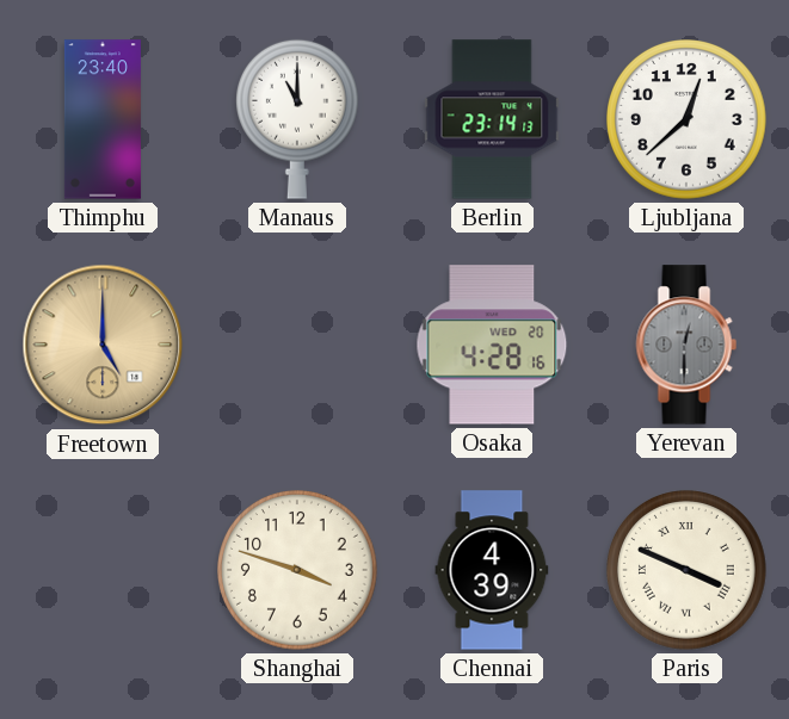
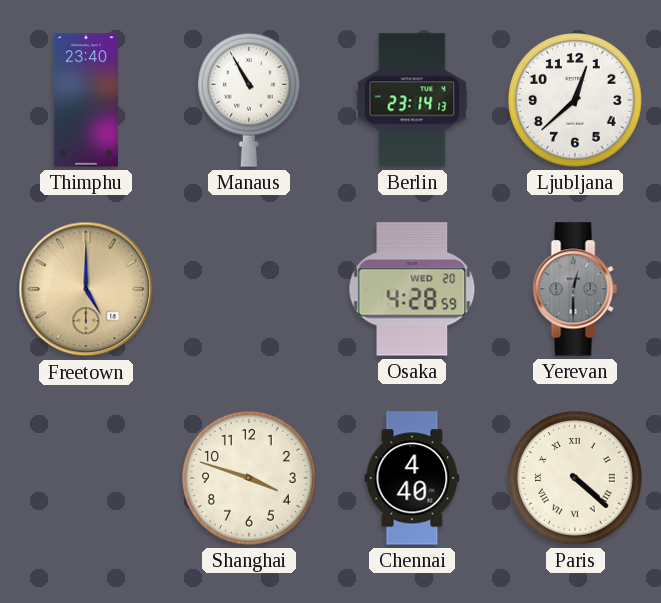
Manaus: 11:00 -> 10:55
Osaka: 4:28:16 -> 4:28:59
Chennai: 4:39 -> 4:40
Paris: 3:49 -> 4:22
